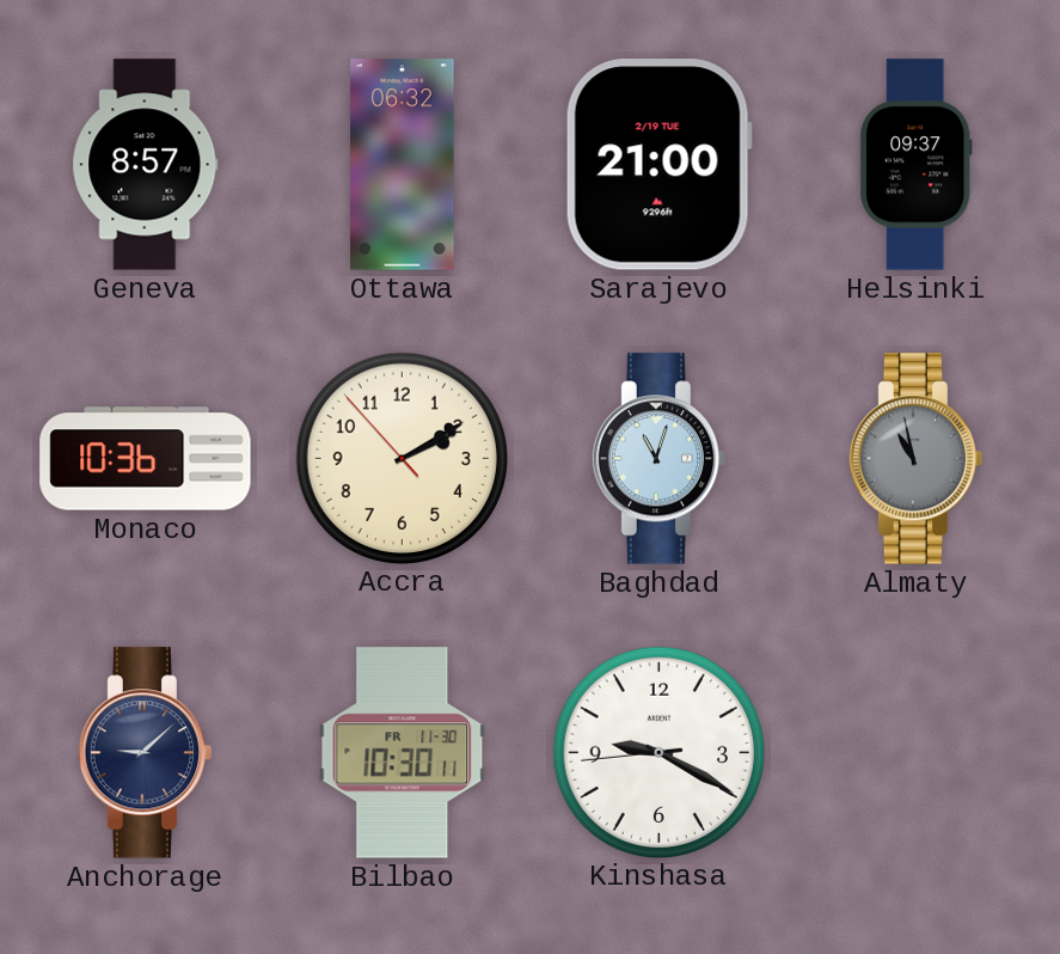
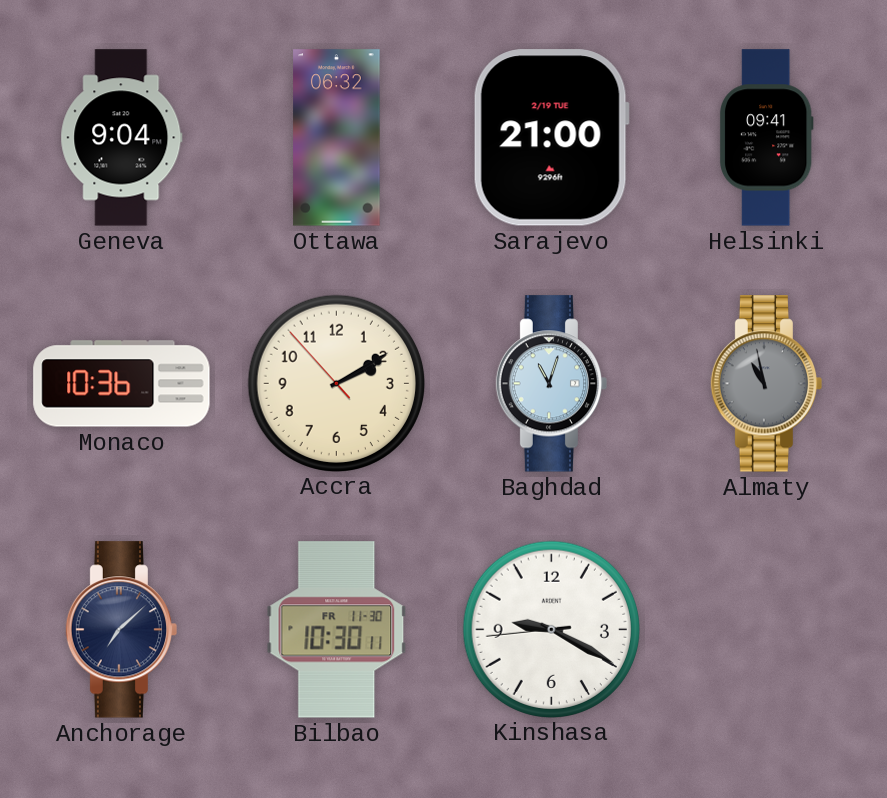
Geneva: 8:57 -> 9:04
Helsinki: 09:37 -> 09:41
Anchorage: 9:08 -> 7:08
